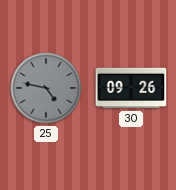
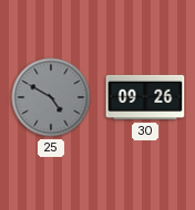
25: 4:47 -> 4:50
